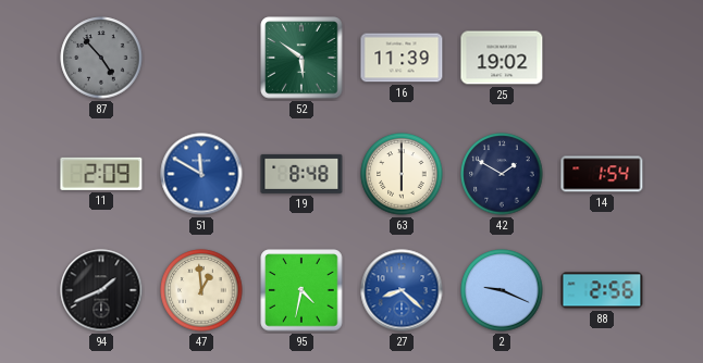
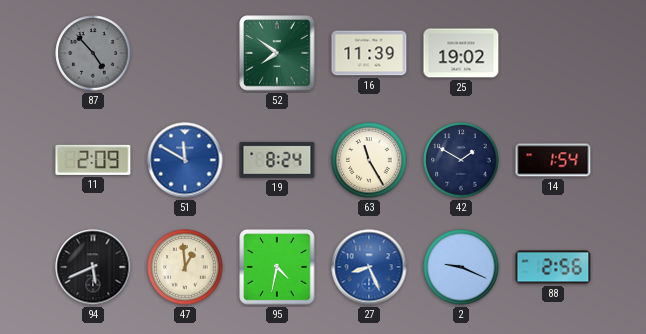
52: 5:51 -> 7:51
19: 8:48 -> 8:24
63: 6:00 -> 11:25
94: 1:41 -> 5:41
27: 8:22 -> 8:26
